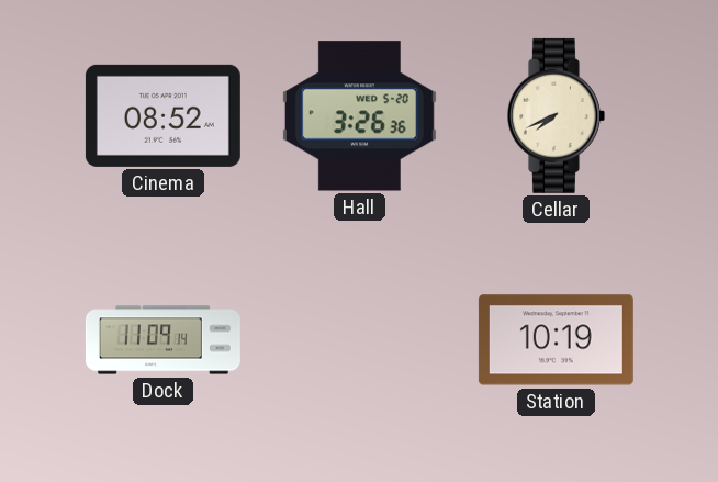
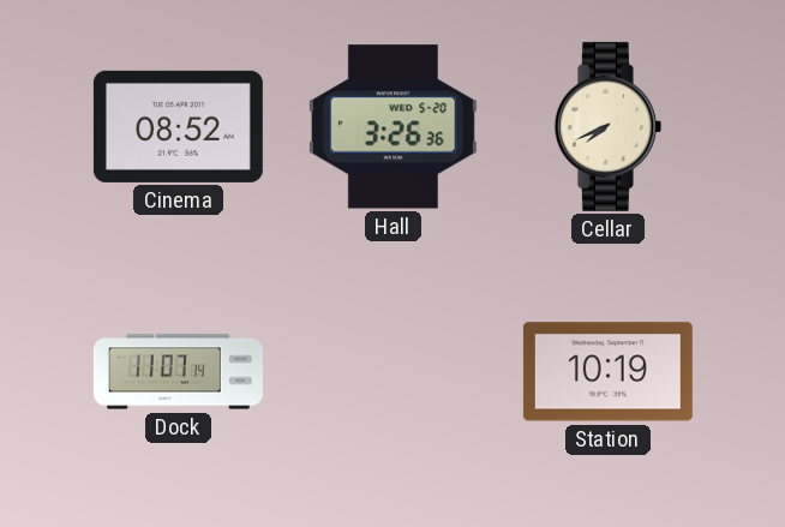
Dock: 11:09 -> 11:07
